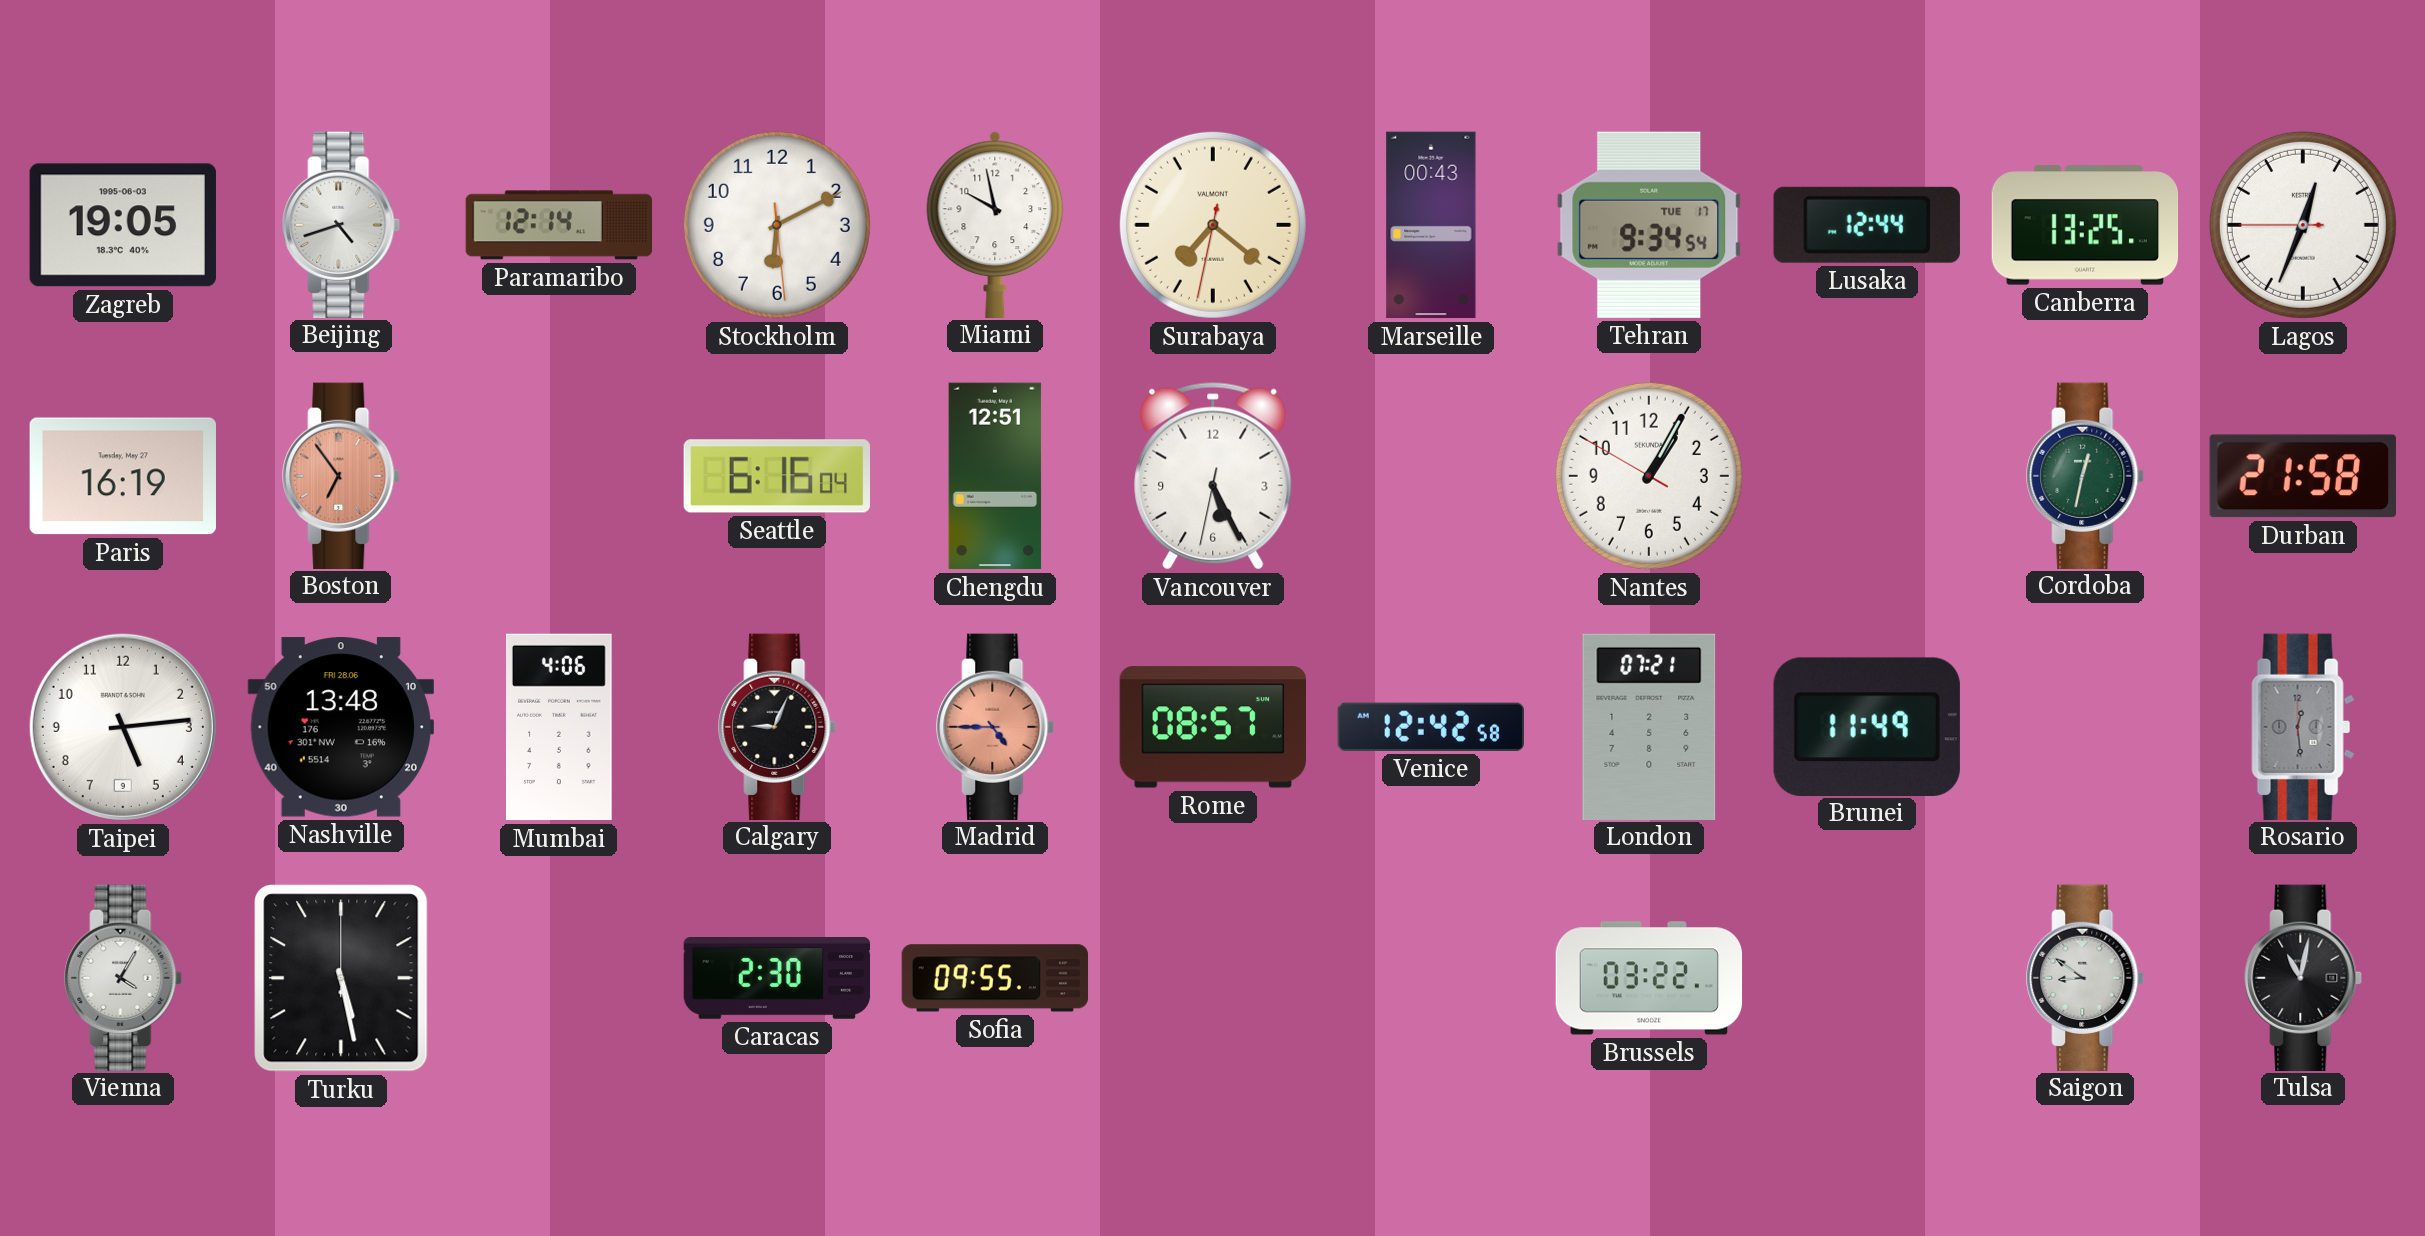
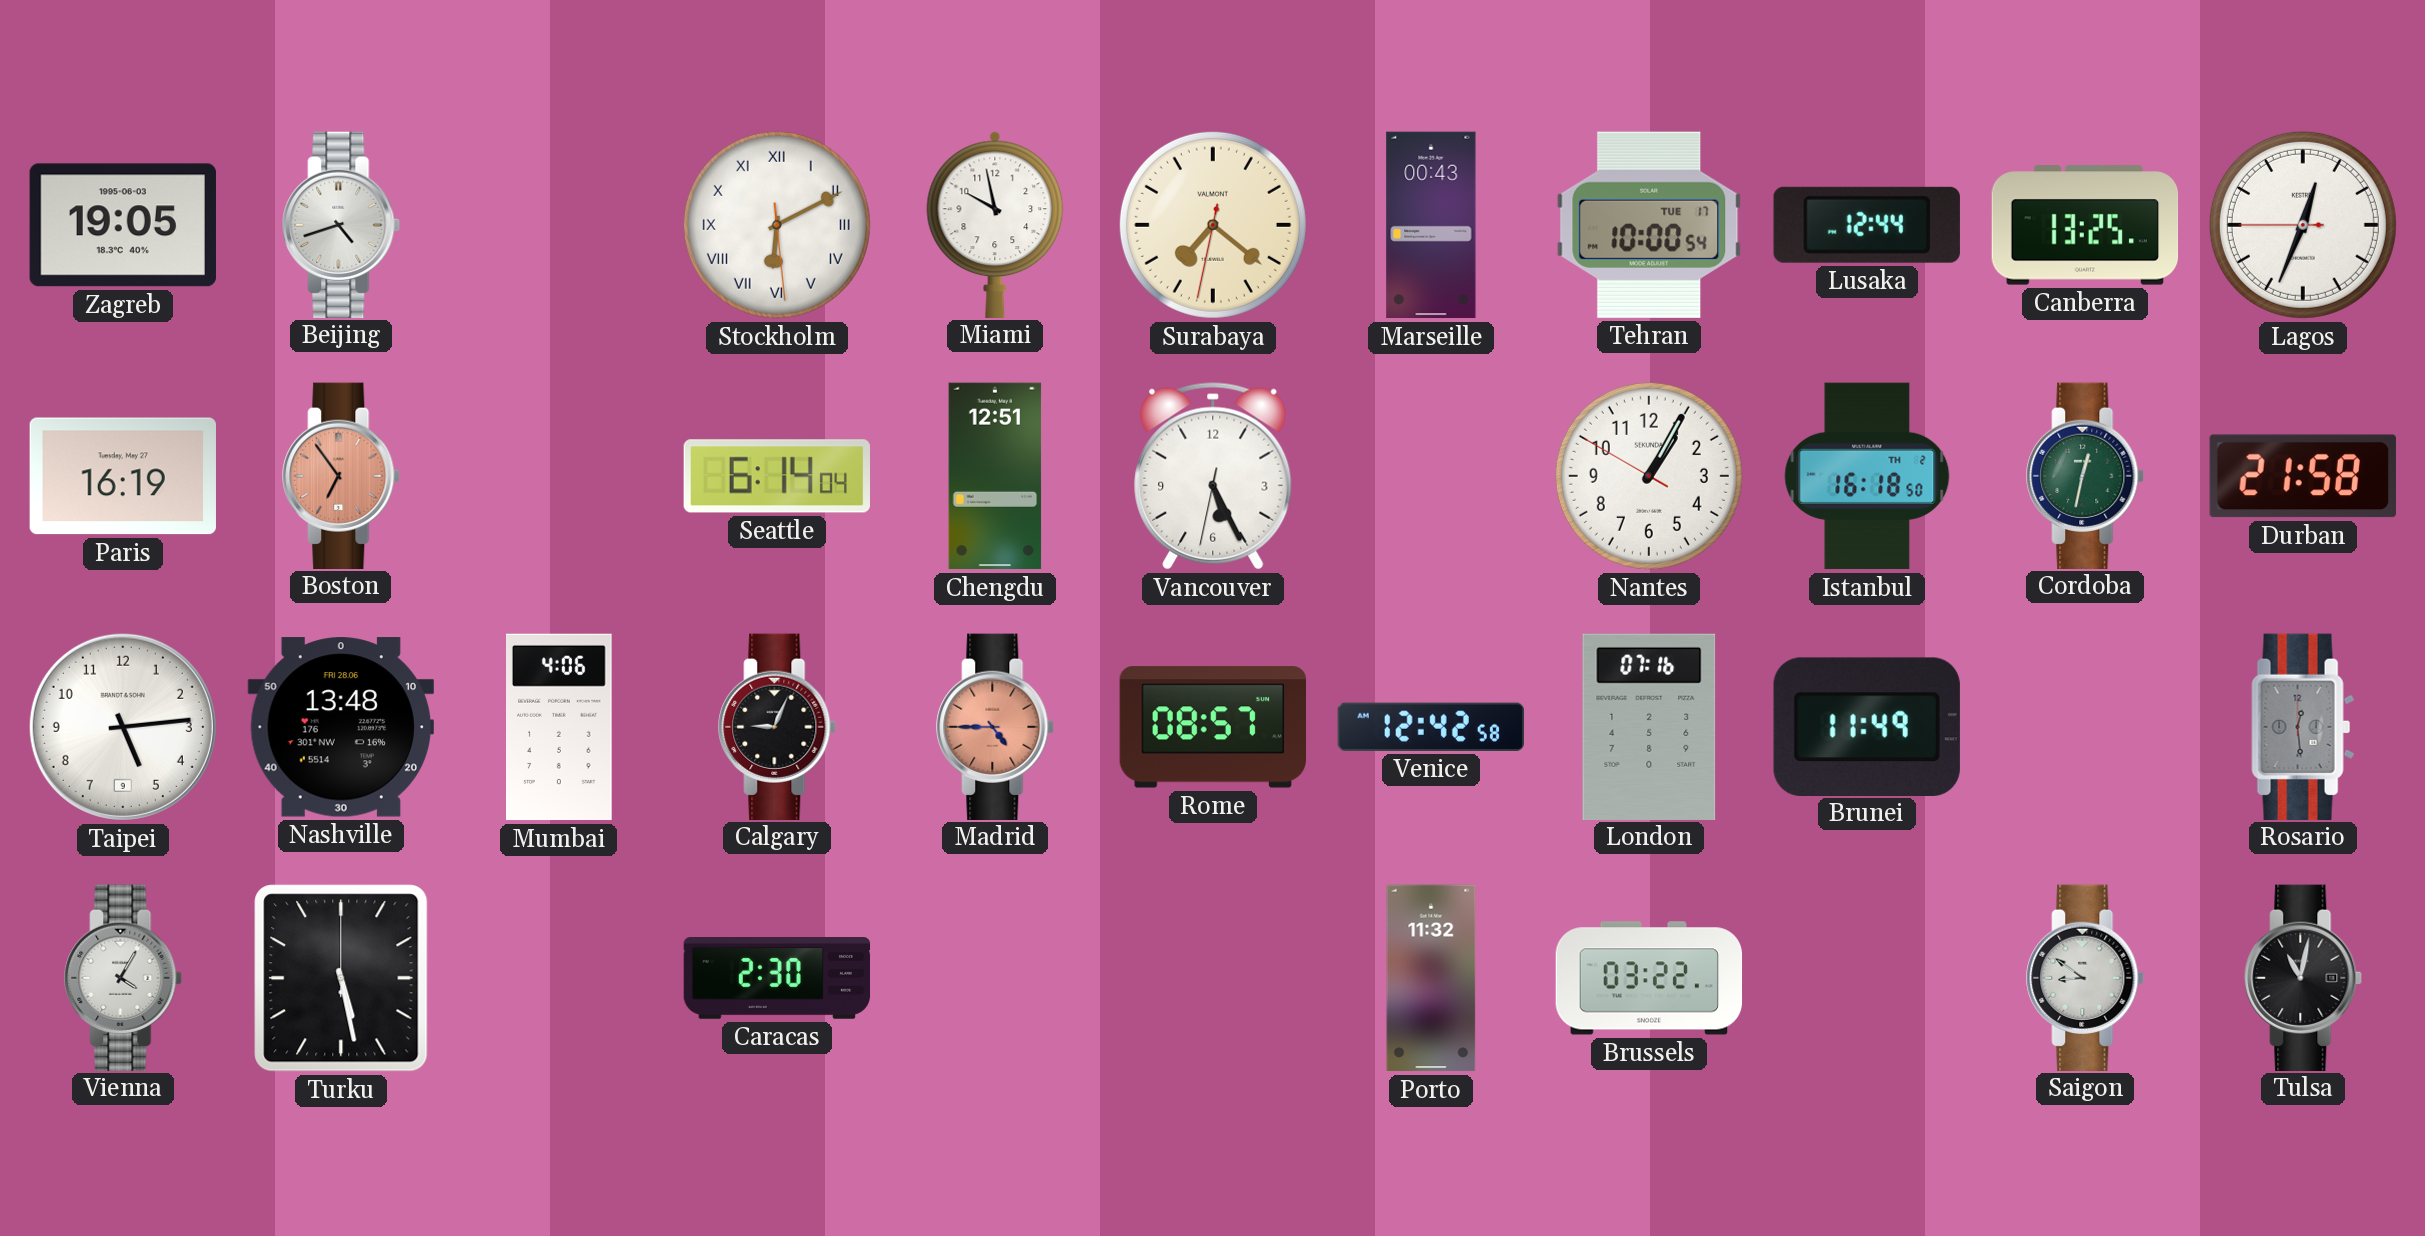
Paramaribo: 12:14 -> none
Stockholm numerals: Arabic -> Roman
Tehran: 9:34 -> 10:00
Seattle: 6:16 -> 6:14
Istanbul: none -> 16:18
London: 07:21 -> 07:16
Sofia: 09:55 -> none
Porto: none -> 11:32
